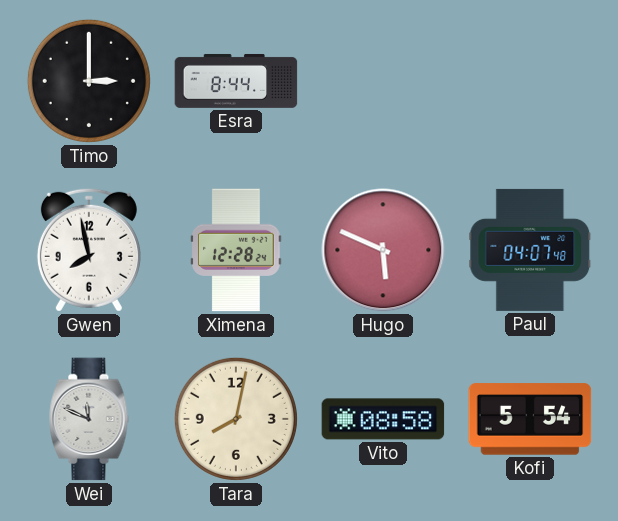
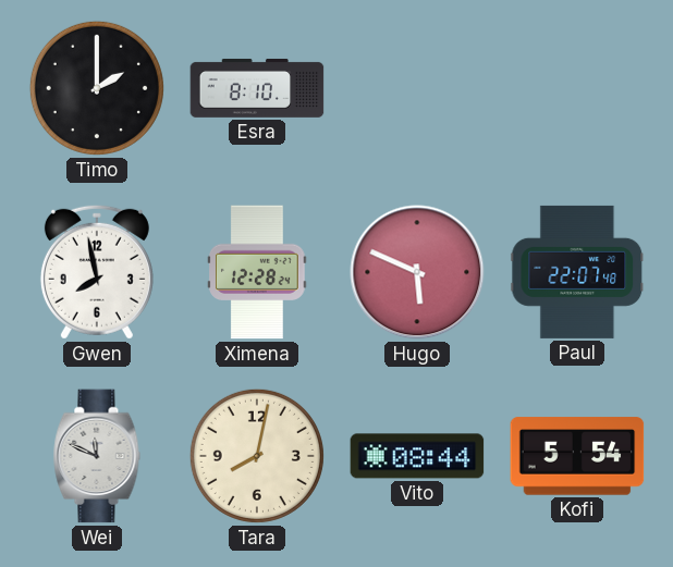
Timo: 3:00 -> 2:00
Esra: 8:44 -> 8:10
Paul: 04:07 -> 22:07
Vito: 08:58 -> 08:44
